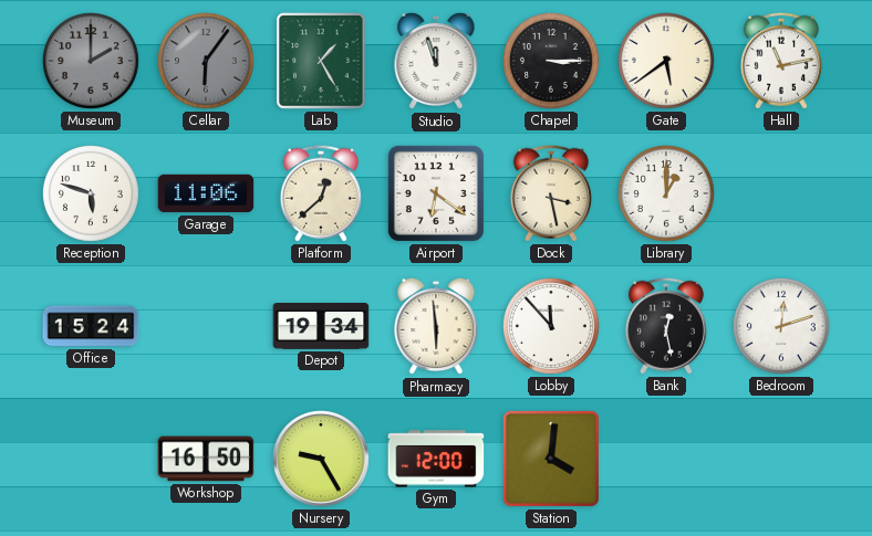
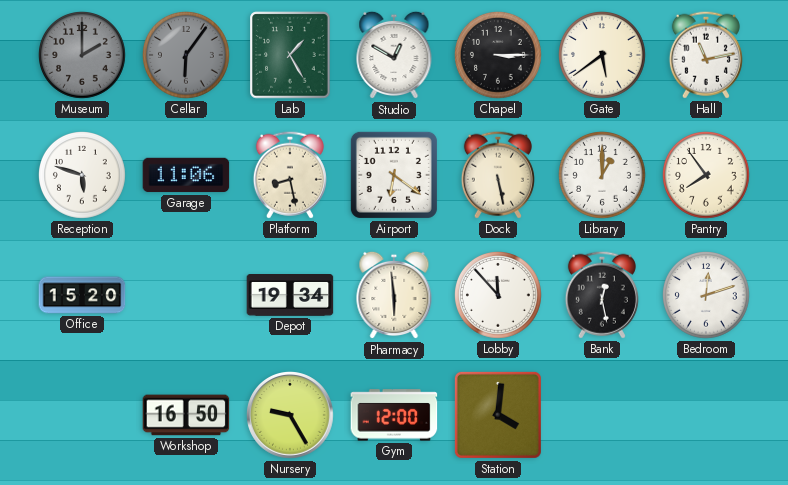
Studio: 11:57 -> 12:50
Platform: 12:38 -> 8:28
Dock: 3:28 -> 5:28
Pantry: none -> 7:54
Office: 15:24 -> 15:20
